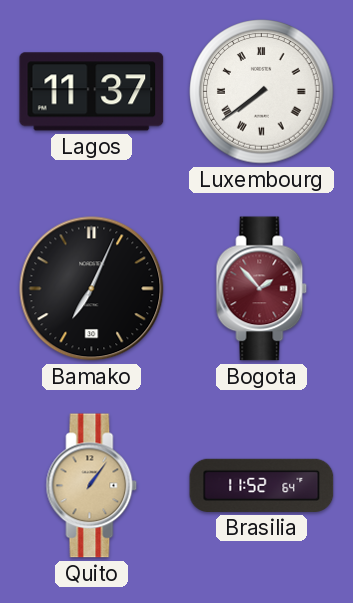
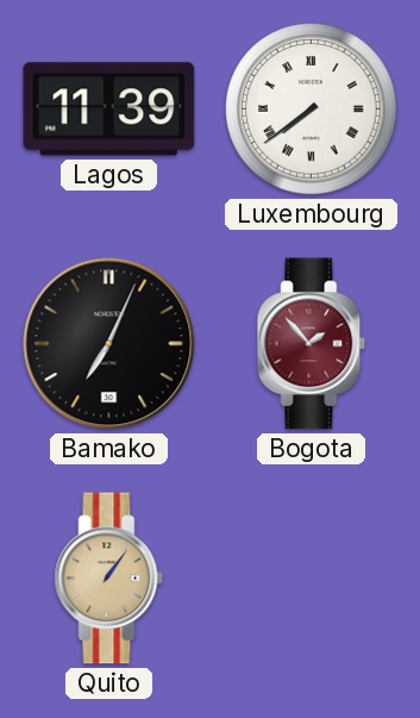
Lagos: 11:37 -> 11:39
Brasilia: 11:52 -> none
